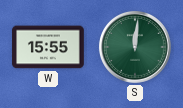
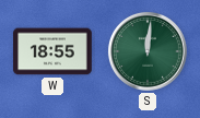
W: 15:55 -> 18:55
